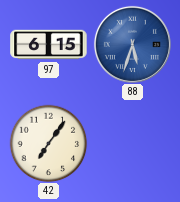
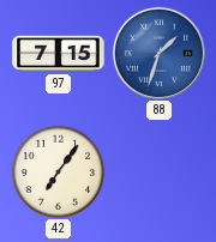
97: 6:15 -> 7:15
88: 5:33 -> 1:33
